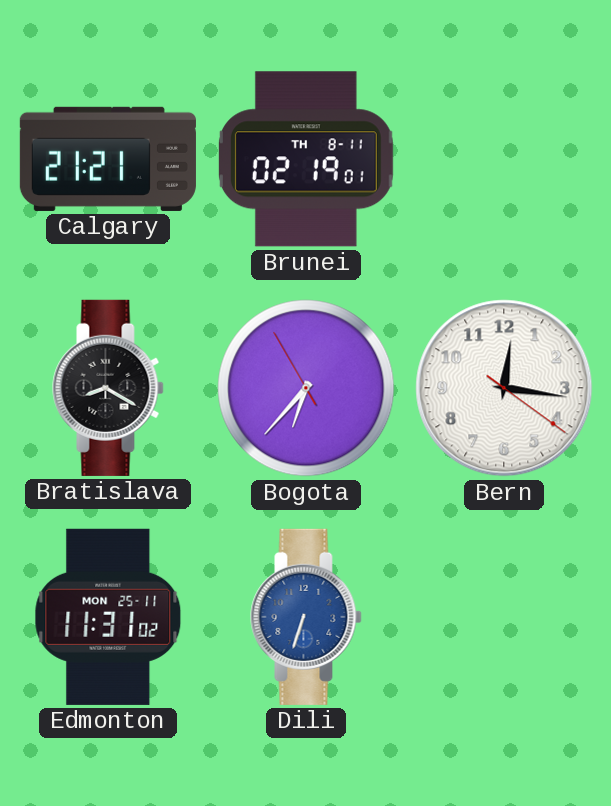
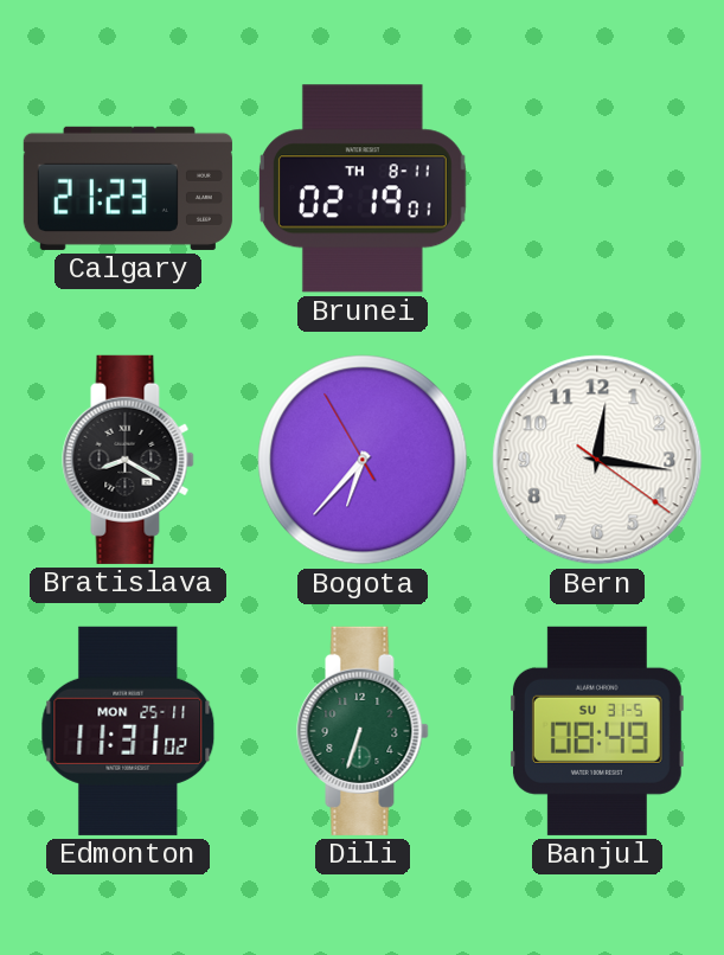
Calgary: 21:21 -> 21:23
Dili dial: blue -> green
Banjul: none -> 08:49
